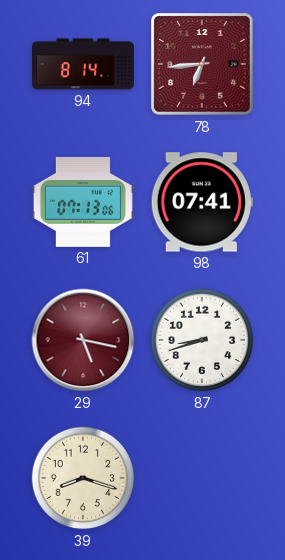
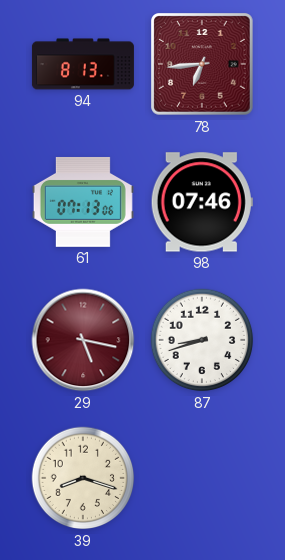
94: 8:14 -> 8:13
98: 07:41 -> 07:46
